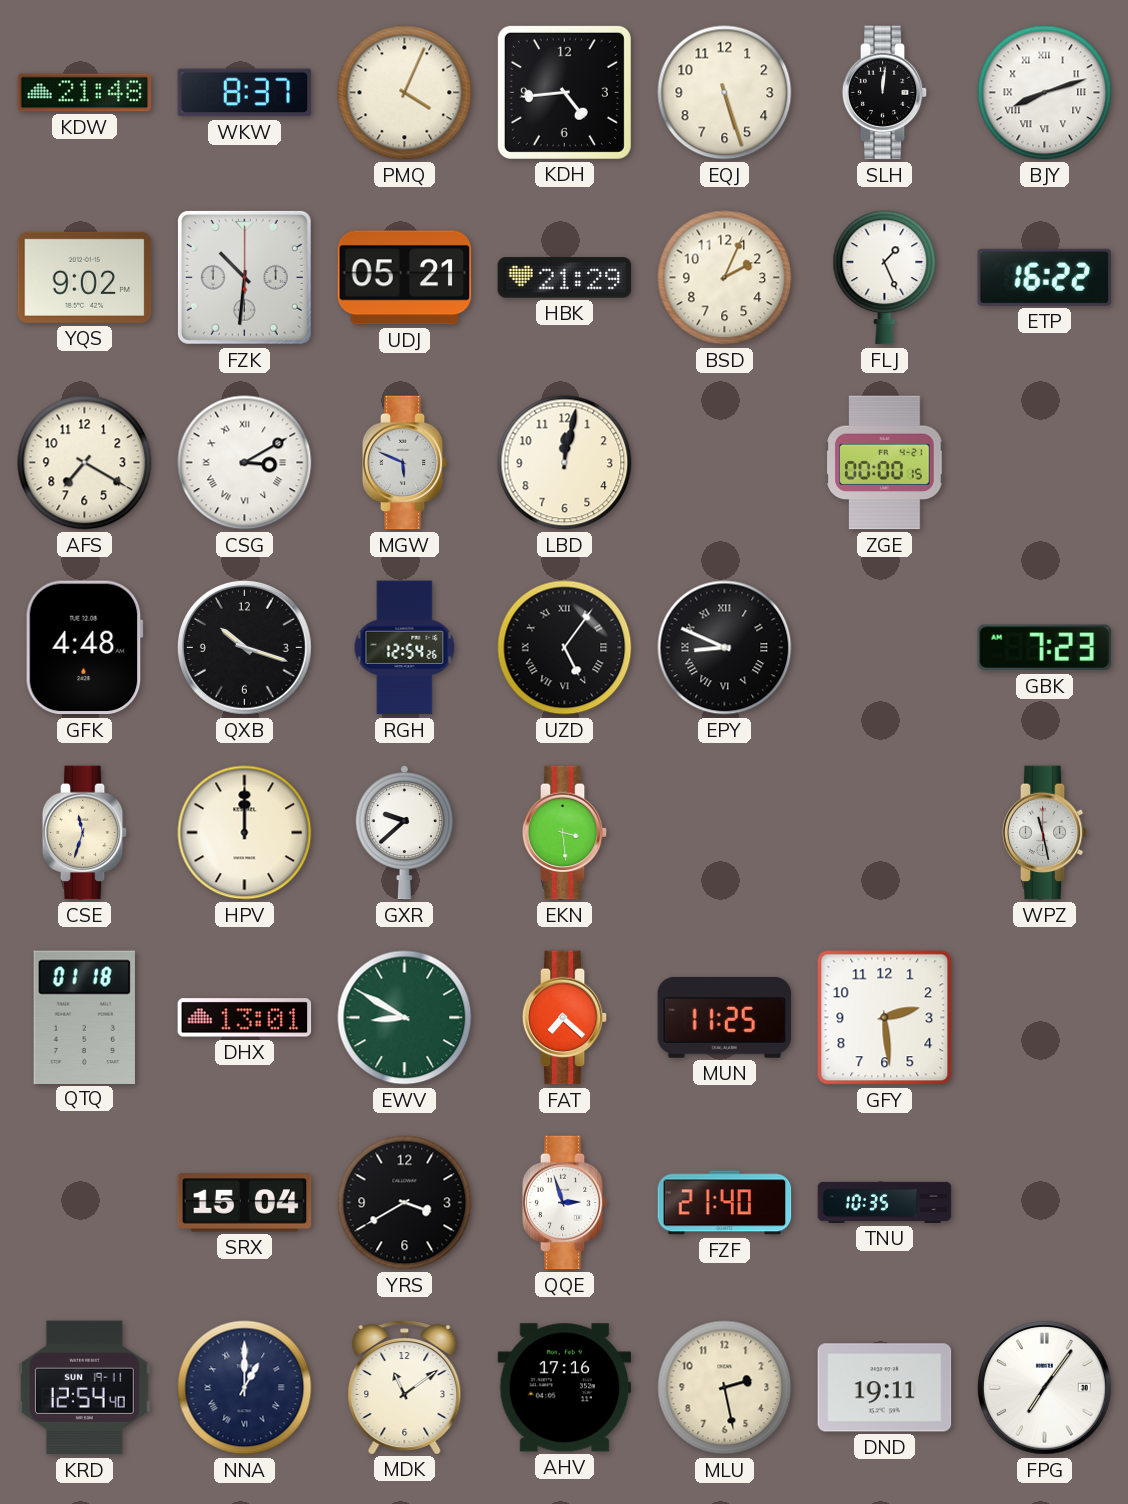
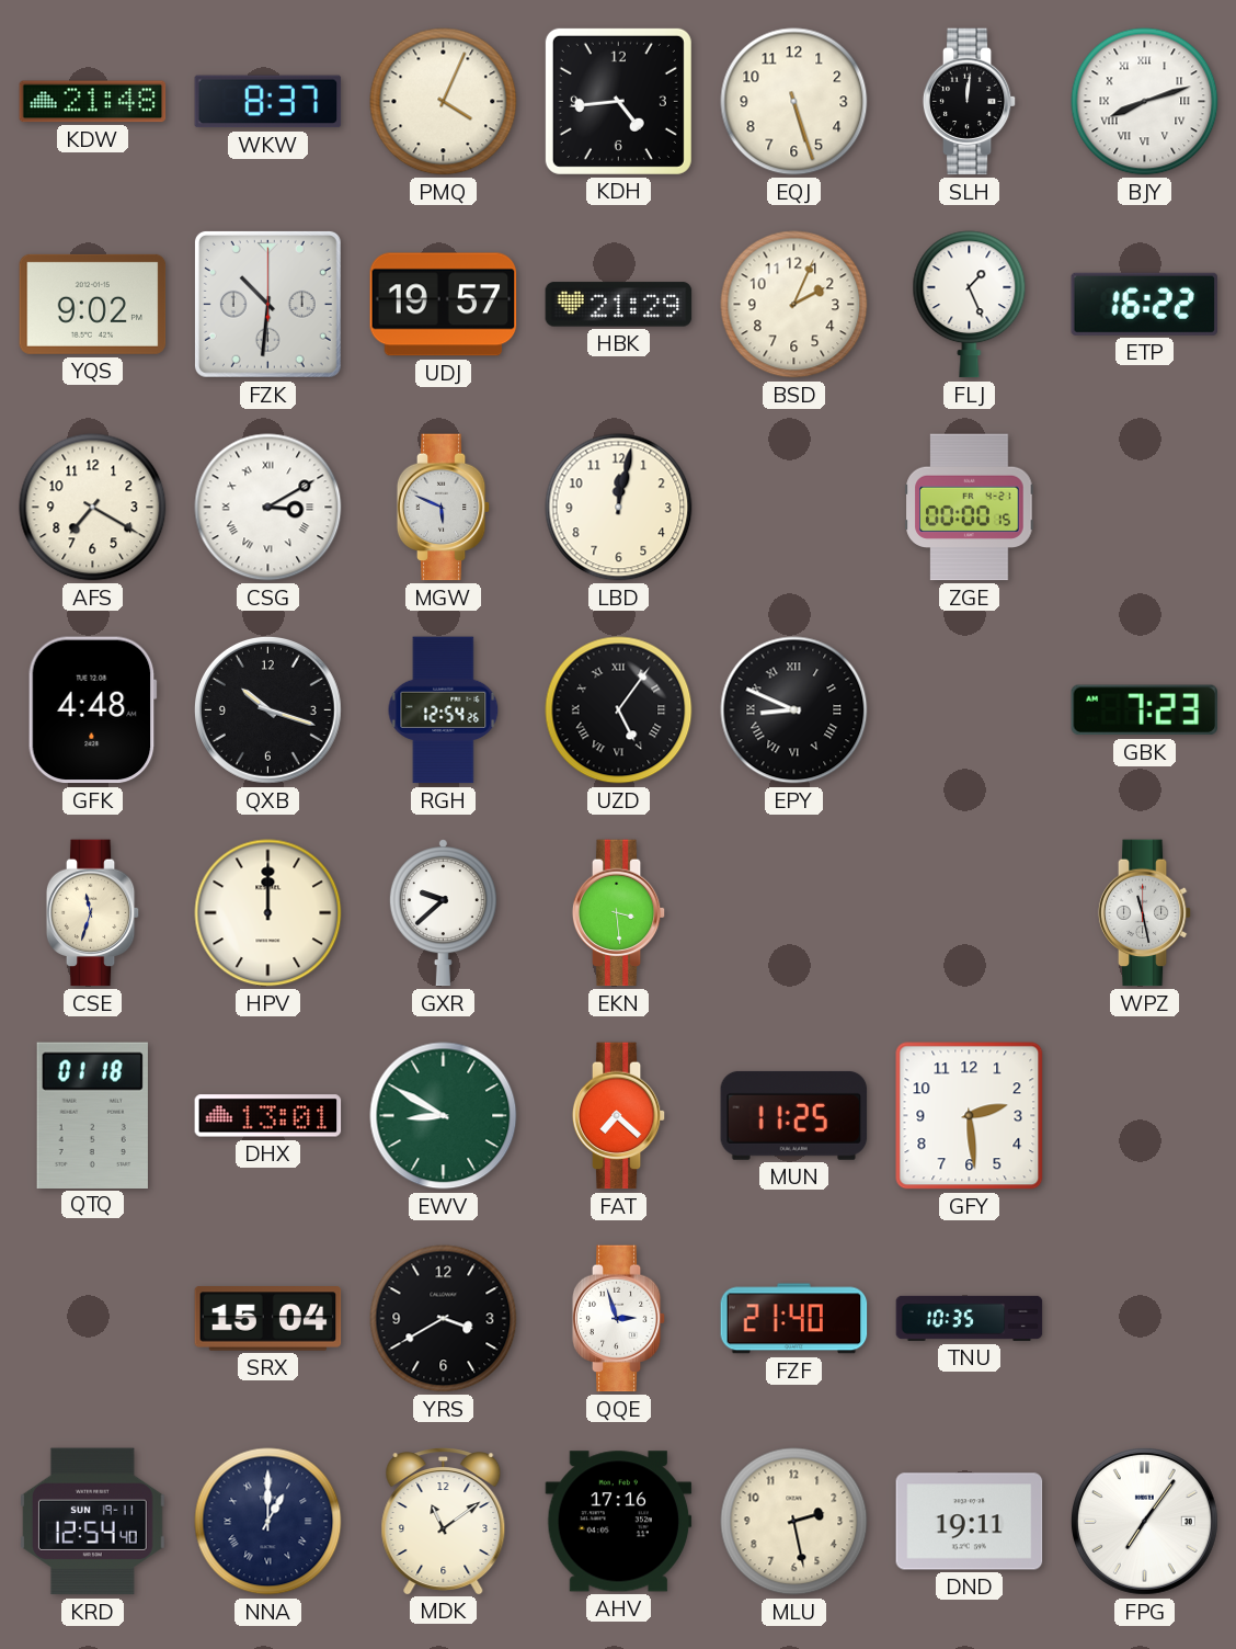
UDJ: 05:21 -> 19:57
